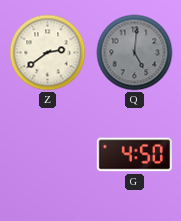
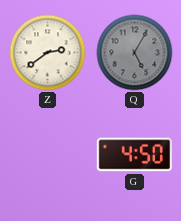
Q: 5:01 -> 5:05
